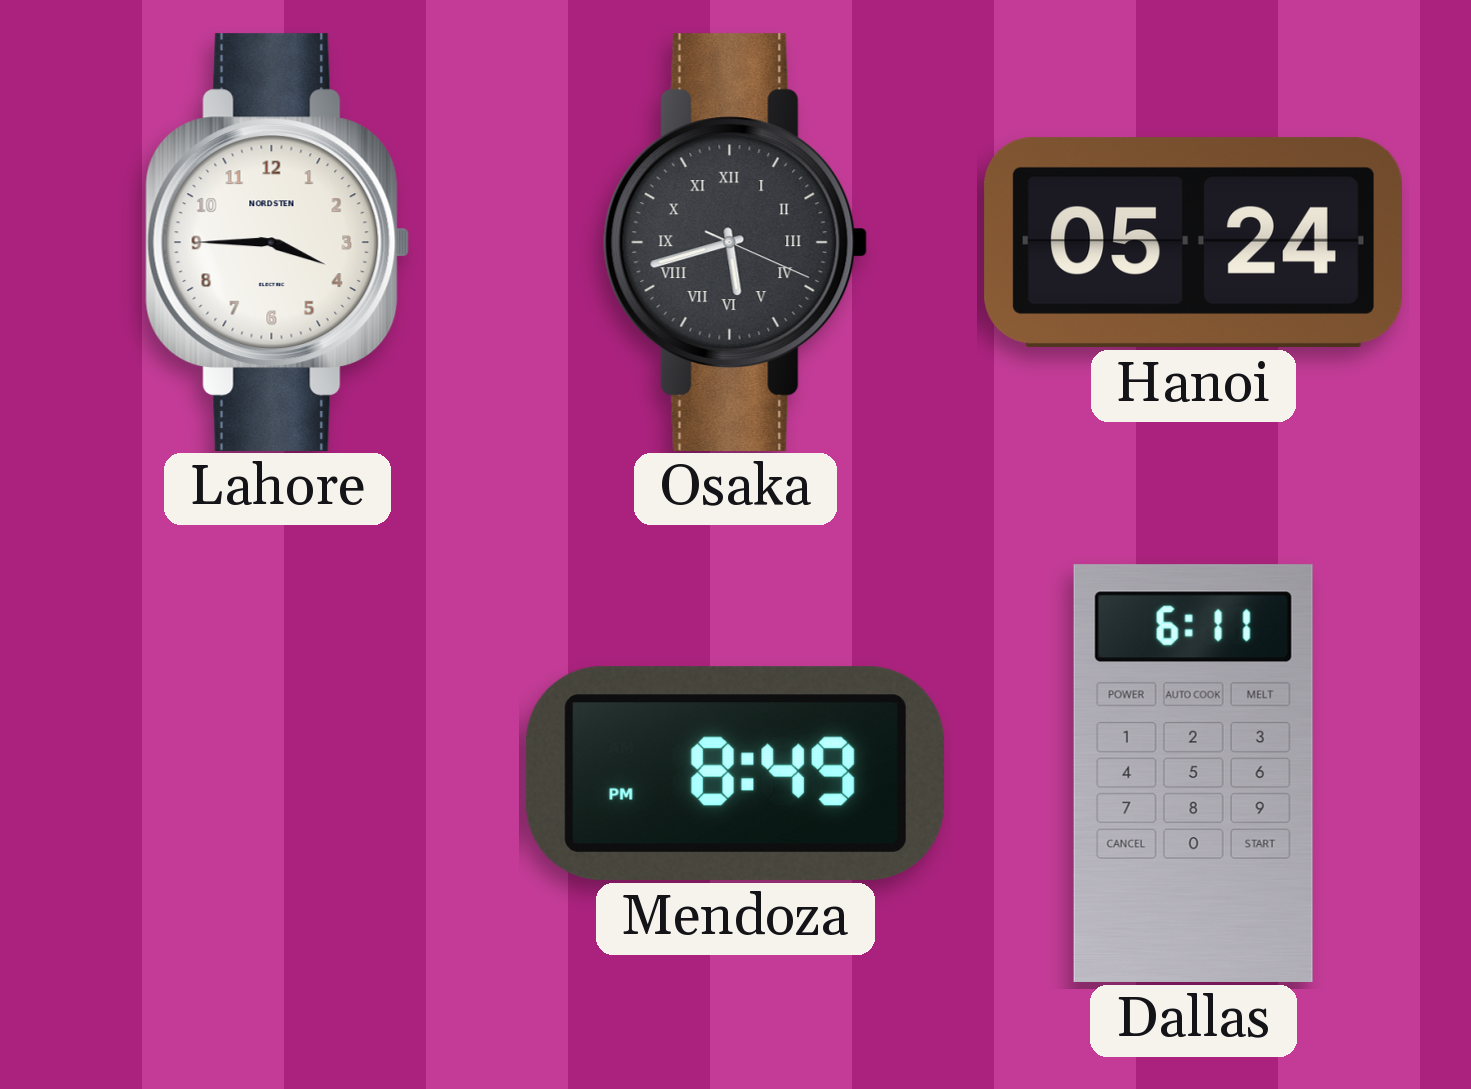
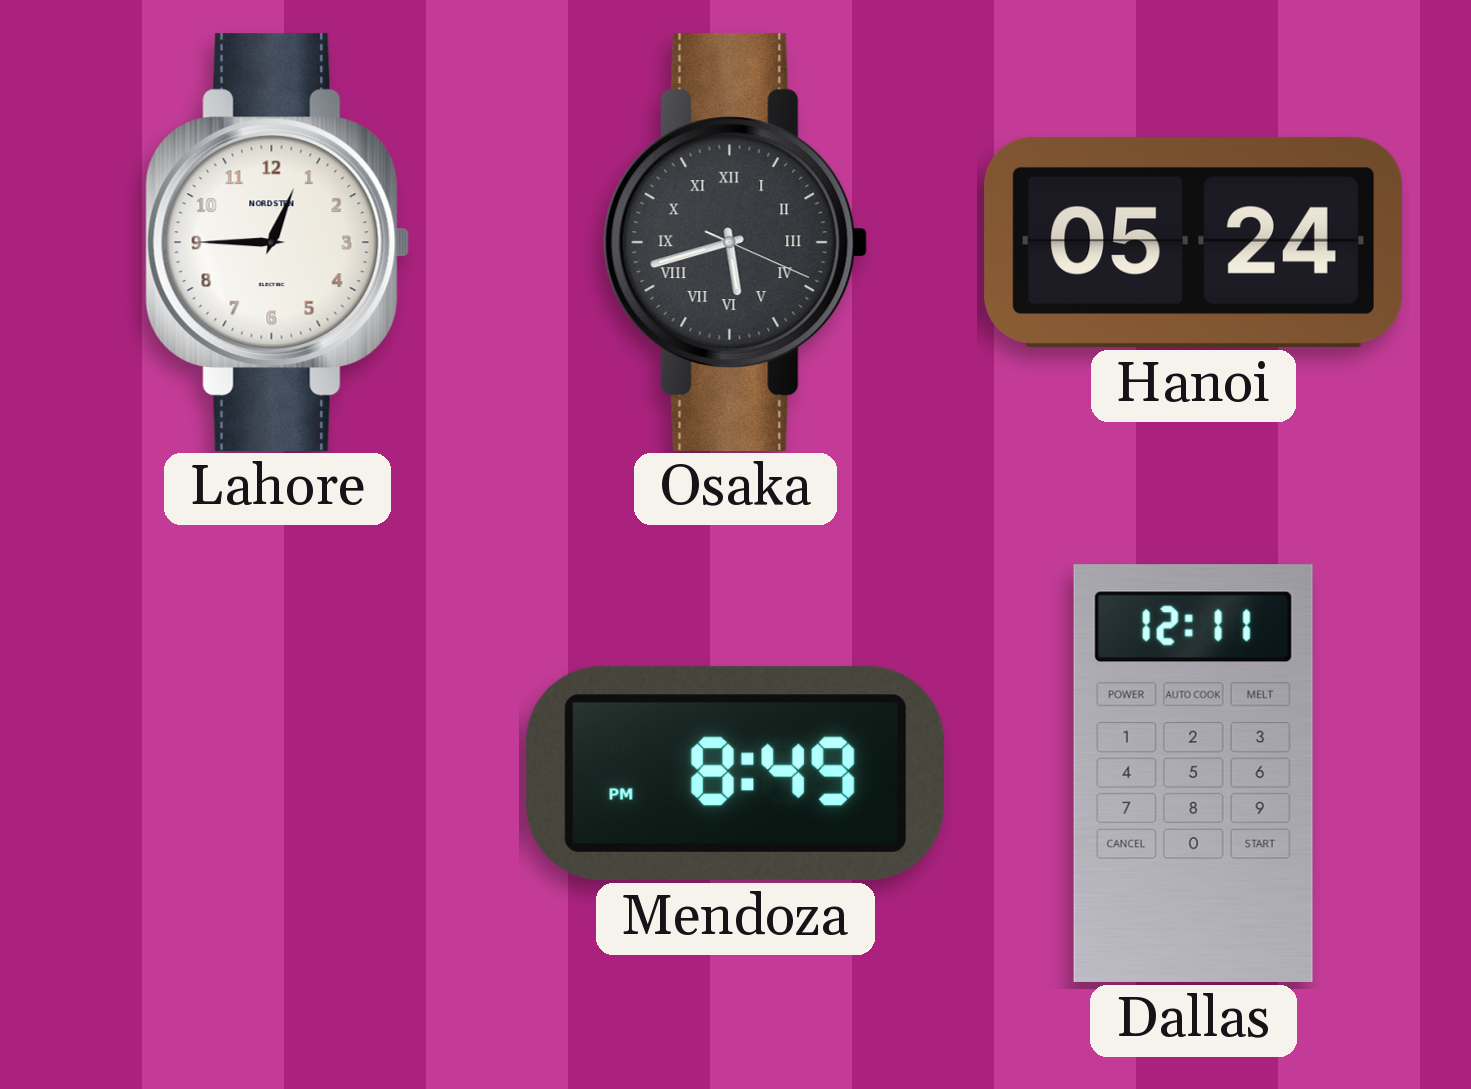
Lahore: 3:45 -> 12:45
Dallas: 6:11 -> 12:11
